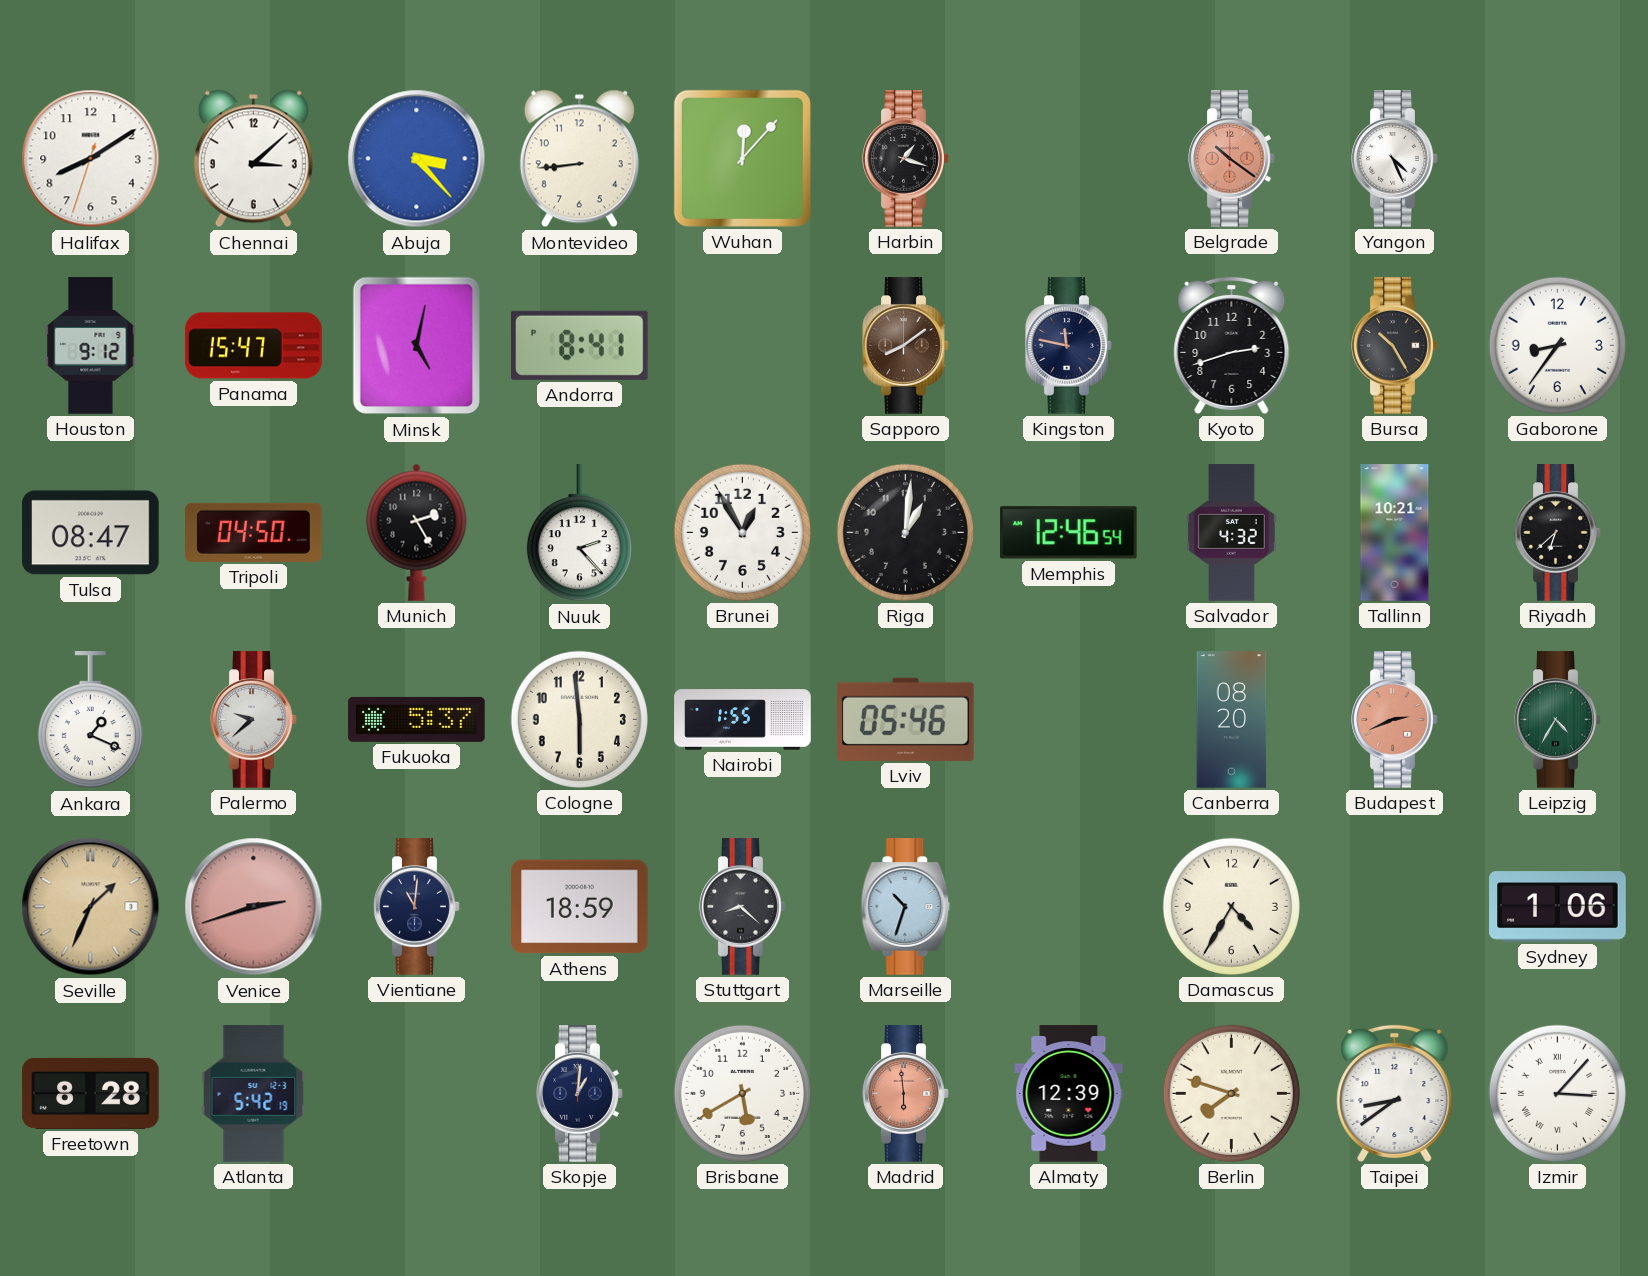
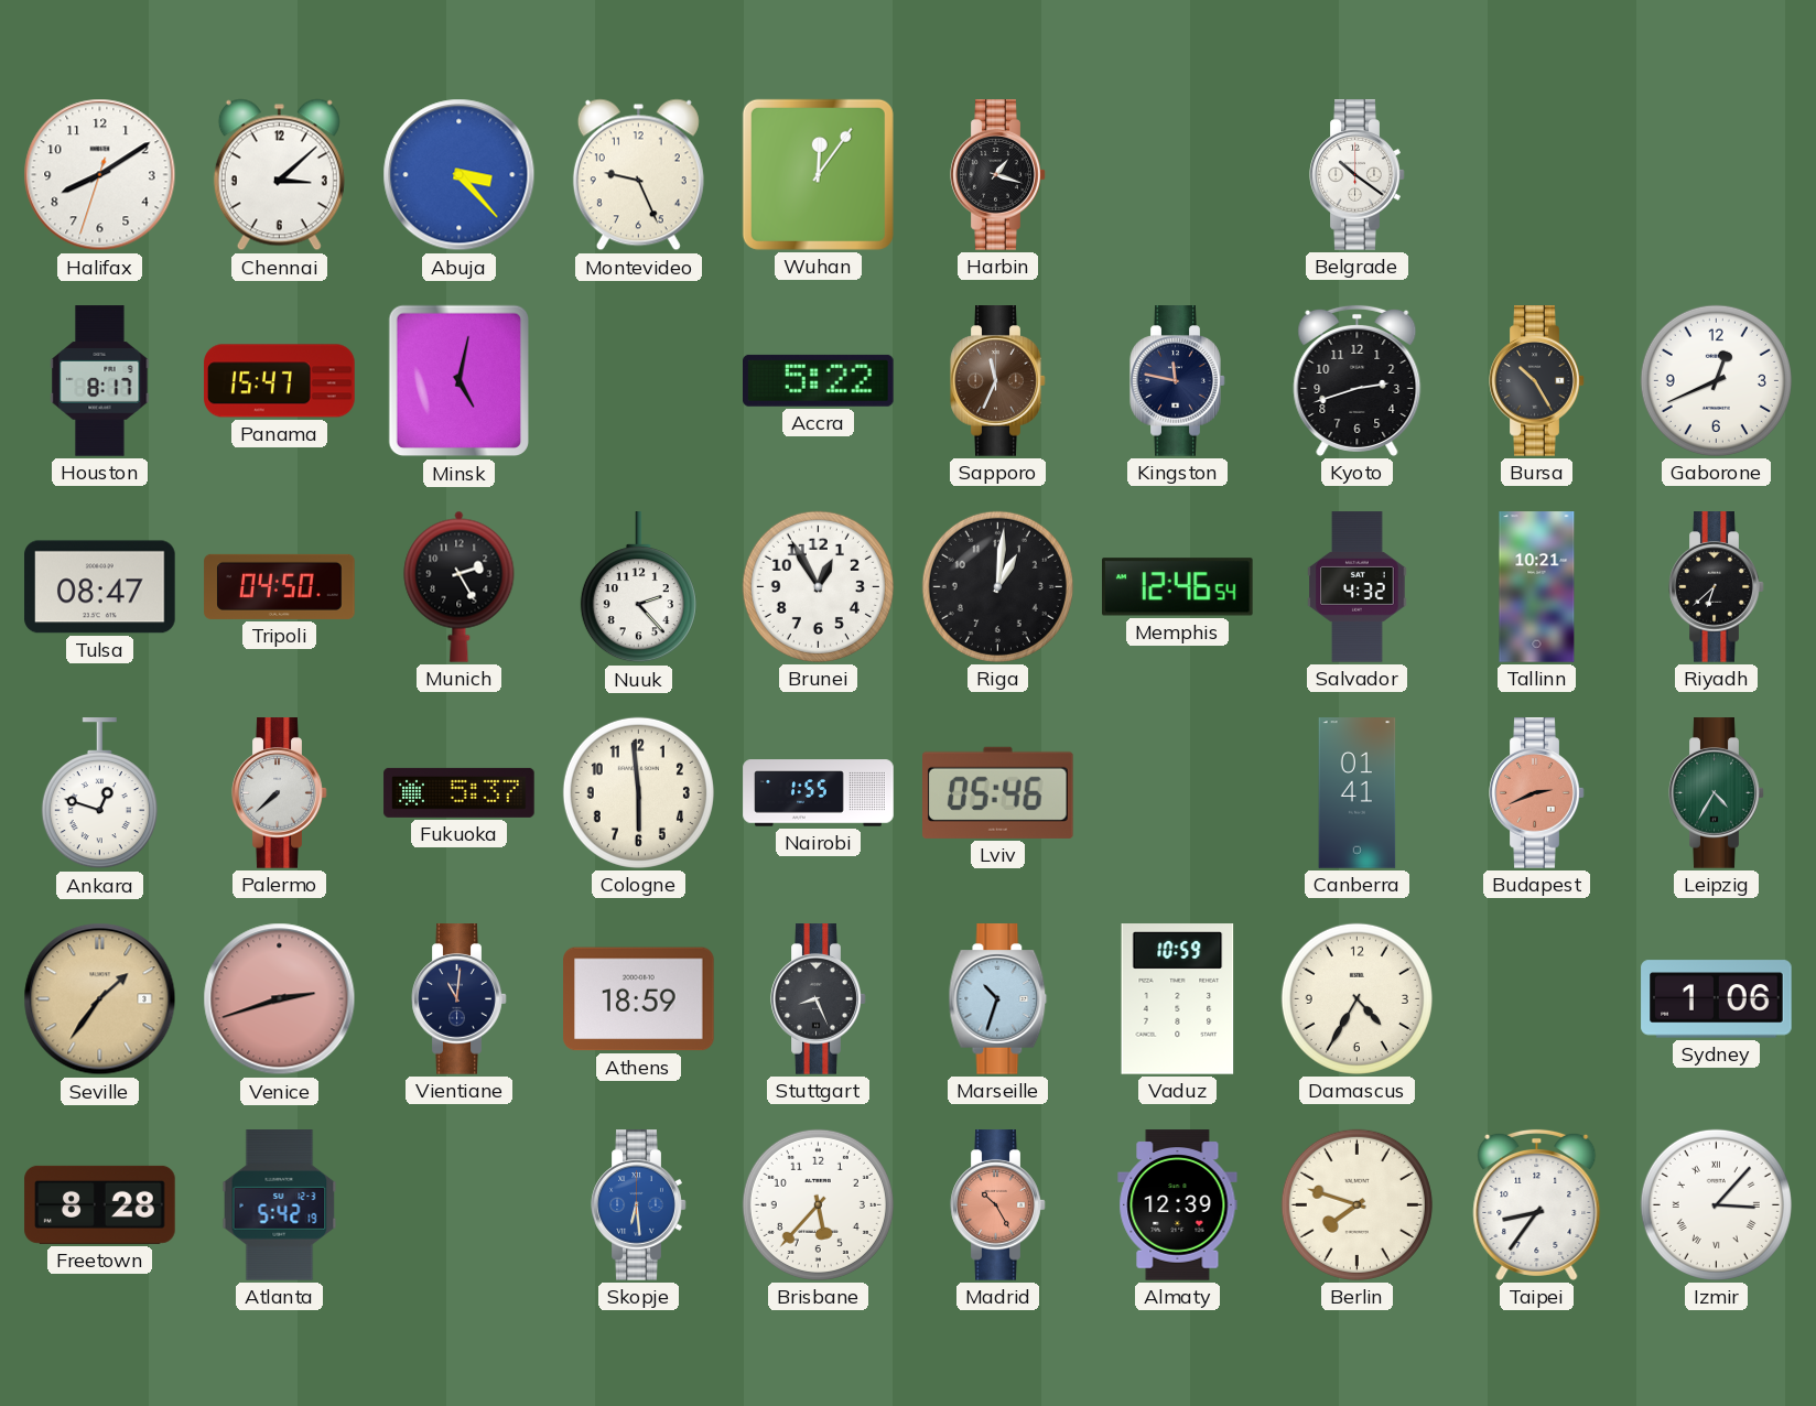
Montevideo: 8:44 -> 9:26
Wuhan: 12:07 -> 12:06
Belgrade dial: salmon -> white
Yangon: 4:26 -> none
Houston: 9:12 -> 8:17
Andorra: 8:41 -> none
Accra: none -> 5:22
Sapporo: 8:09 -> 11:34
Gaborone: 8:36 -> 12:41
Ankara: 1:19 -> 12:48
Palermo: 9:38 -> 7:38
Canberra: 08:20 -> 01:41
Seville: 1:34 -> 1:36
Stuttgart: 8:22 -> 8:26
Vaduz: none -> 10:59
Skopje: 1:01 -> 6:29
Skopje dial: navy -> blue
Brisbane: 5:40 -> 5:37
Madrid: 5:59 -> 10:25
Taipei: 8:39 -> 8:36
